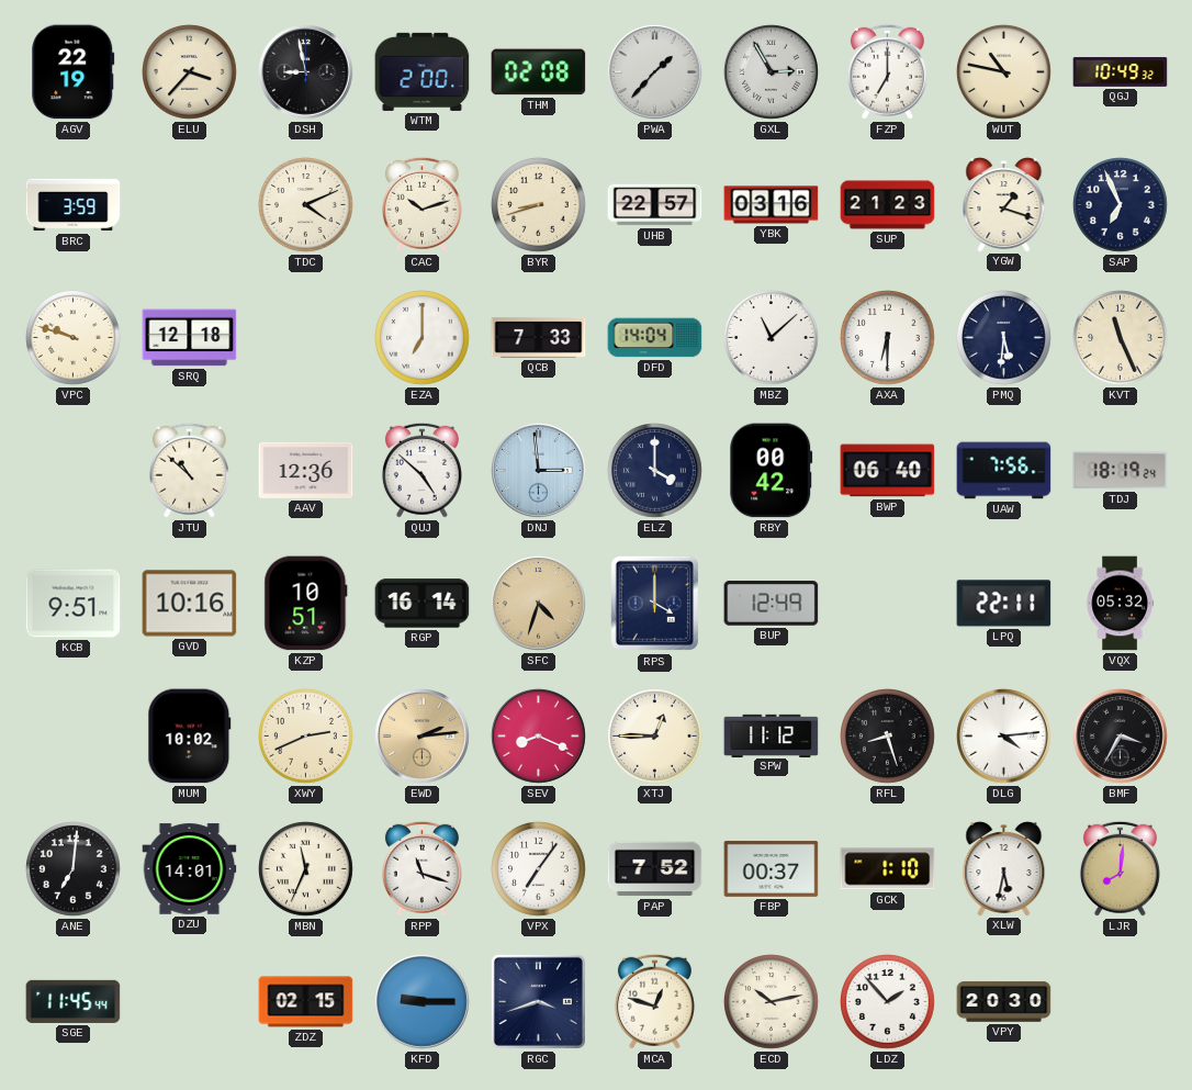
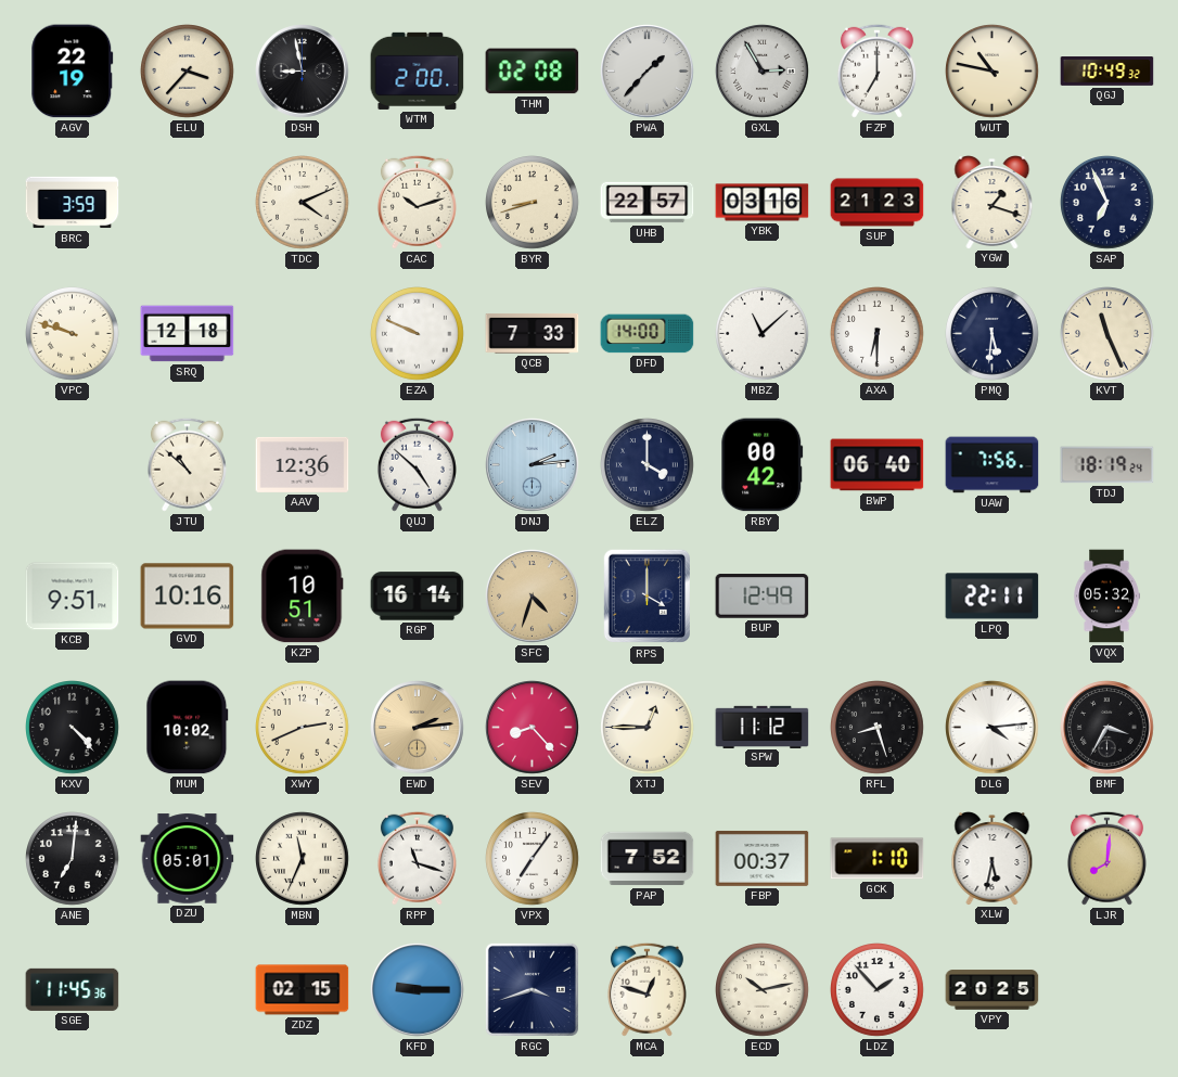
EZA: 7:00 -> 9:49
DFD: 14:04 -> 14:00
DNJ: 2:59 -> 2:14
KXV: none -> 4:23
SEV: 8:19 -> 8:23
DZU: 14:01 -> 05:01
SGE: 11:45:44 -> 11:45:36
VPY: 20:30 -> 20:25
